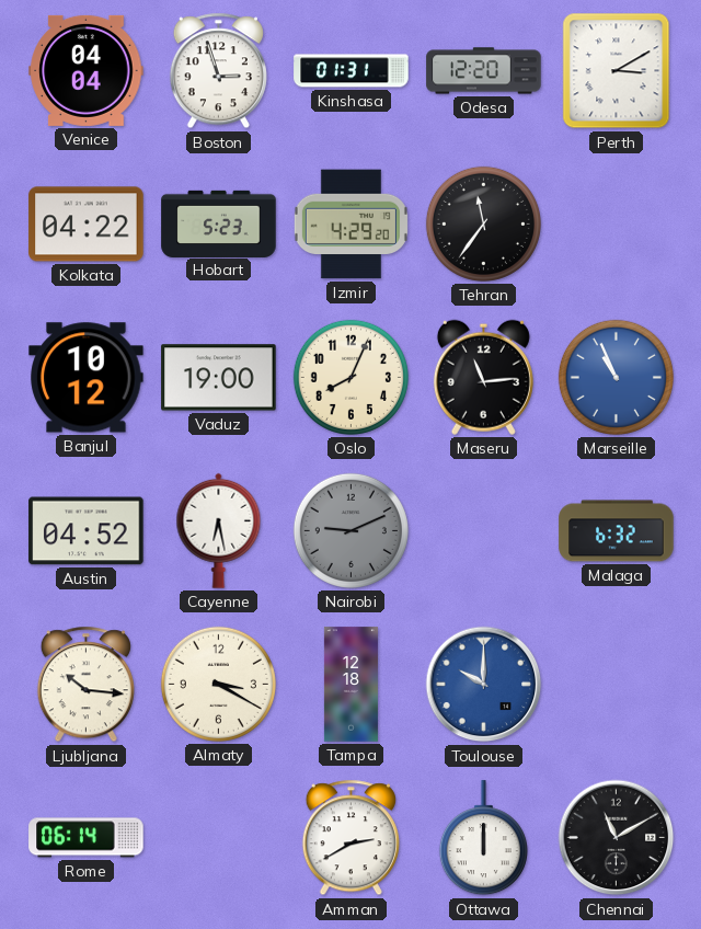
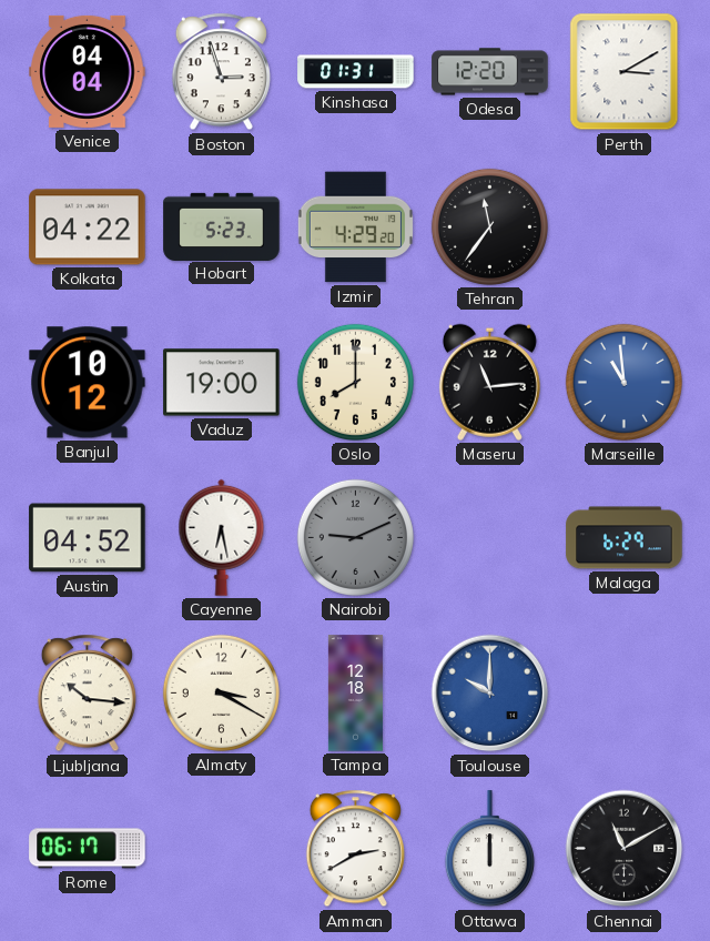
Oslo: 8:04 -> 8:00
Marseille: 10:56 -> 10:59
Malaga: 6:32 -> 6:29
Rome: 06:14 -> 06:17
